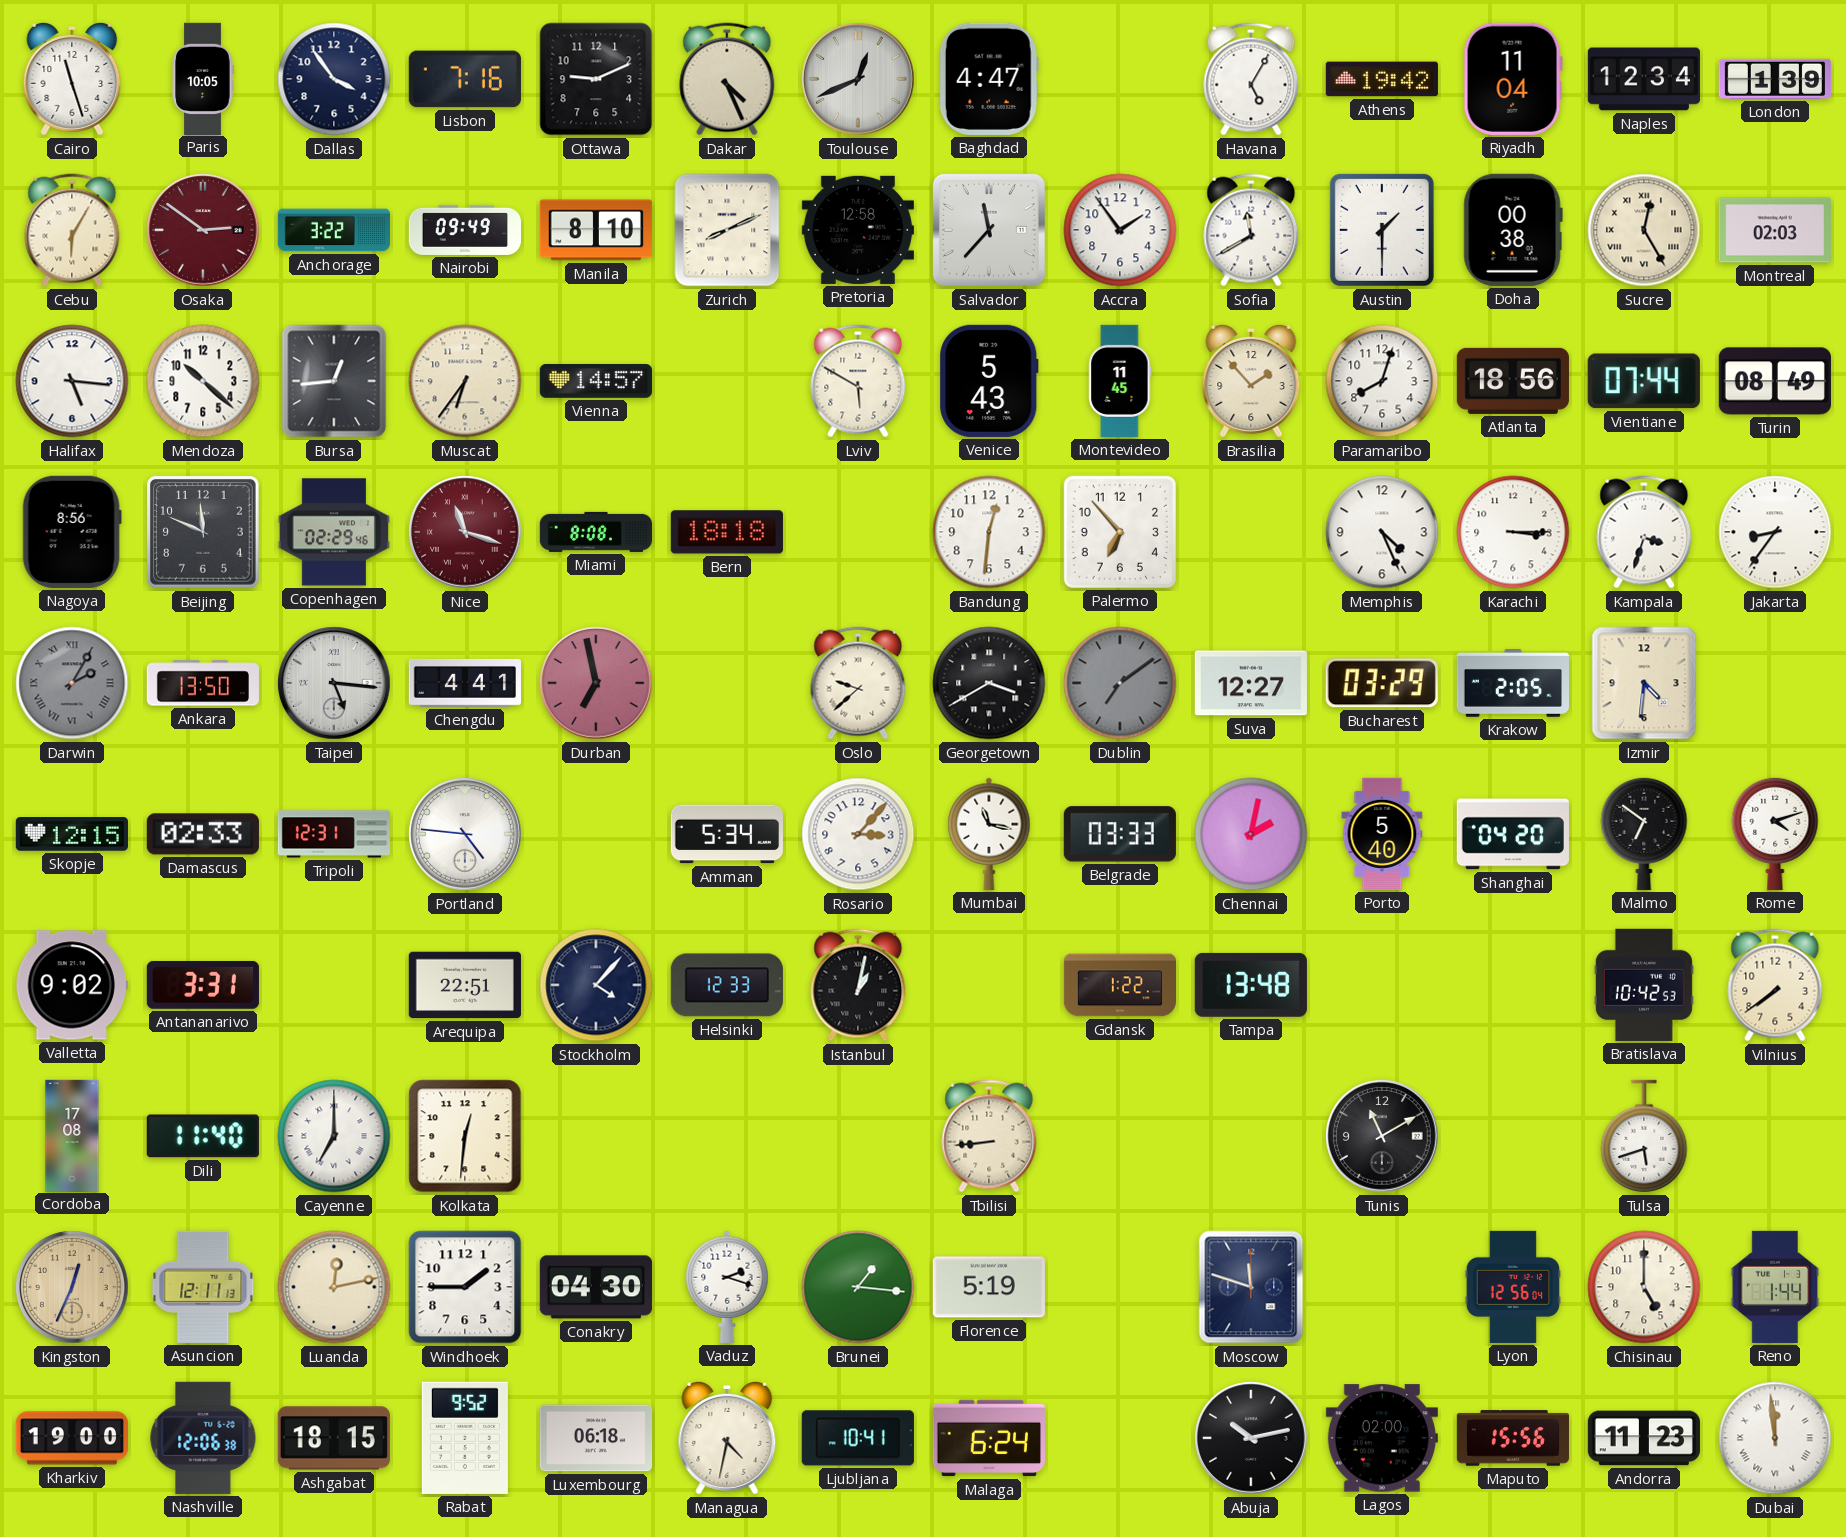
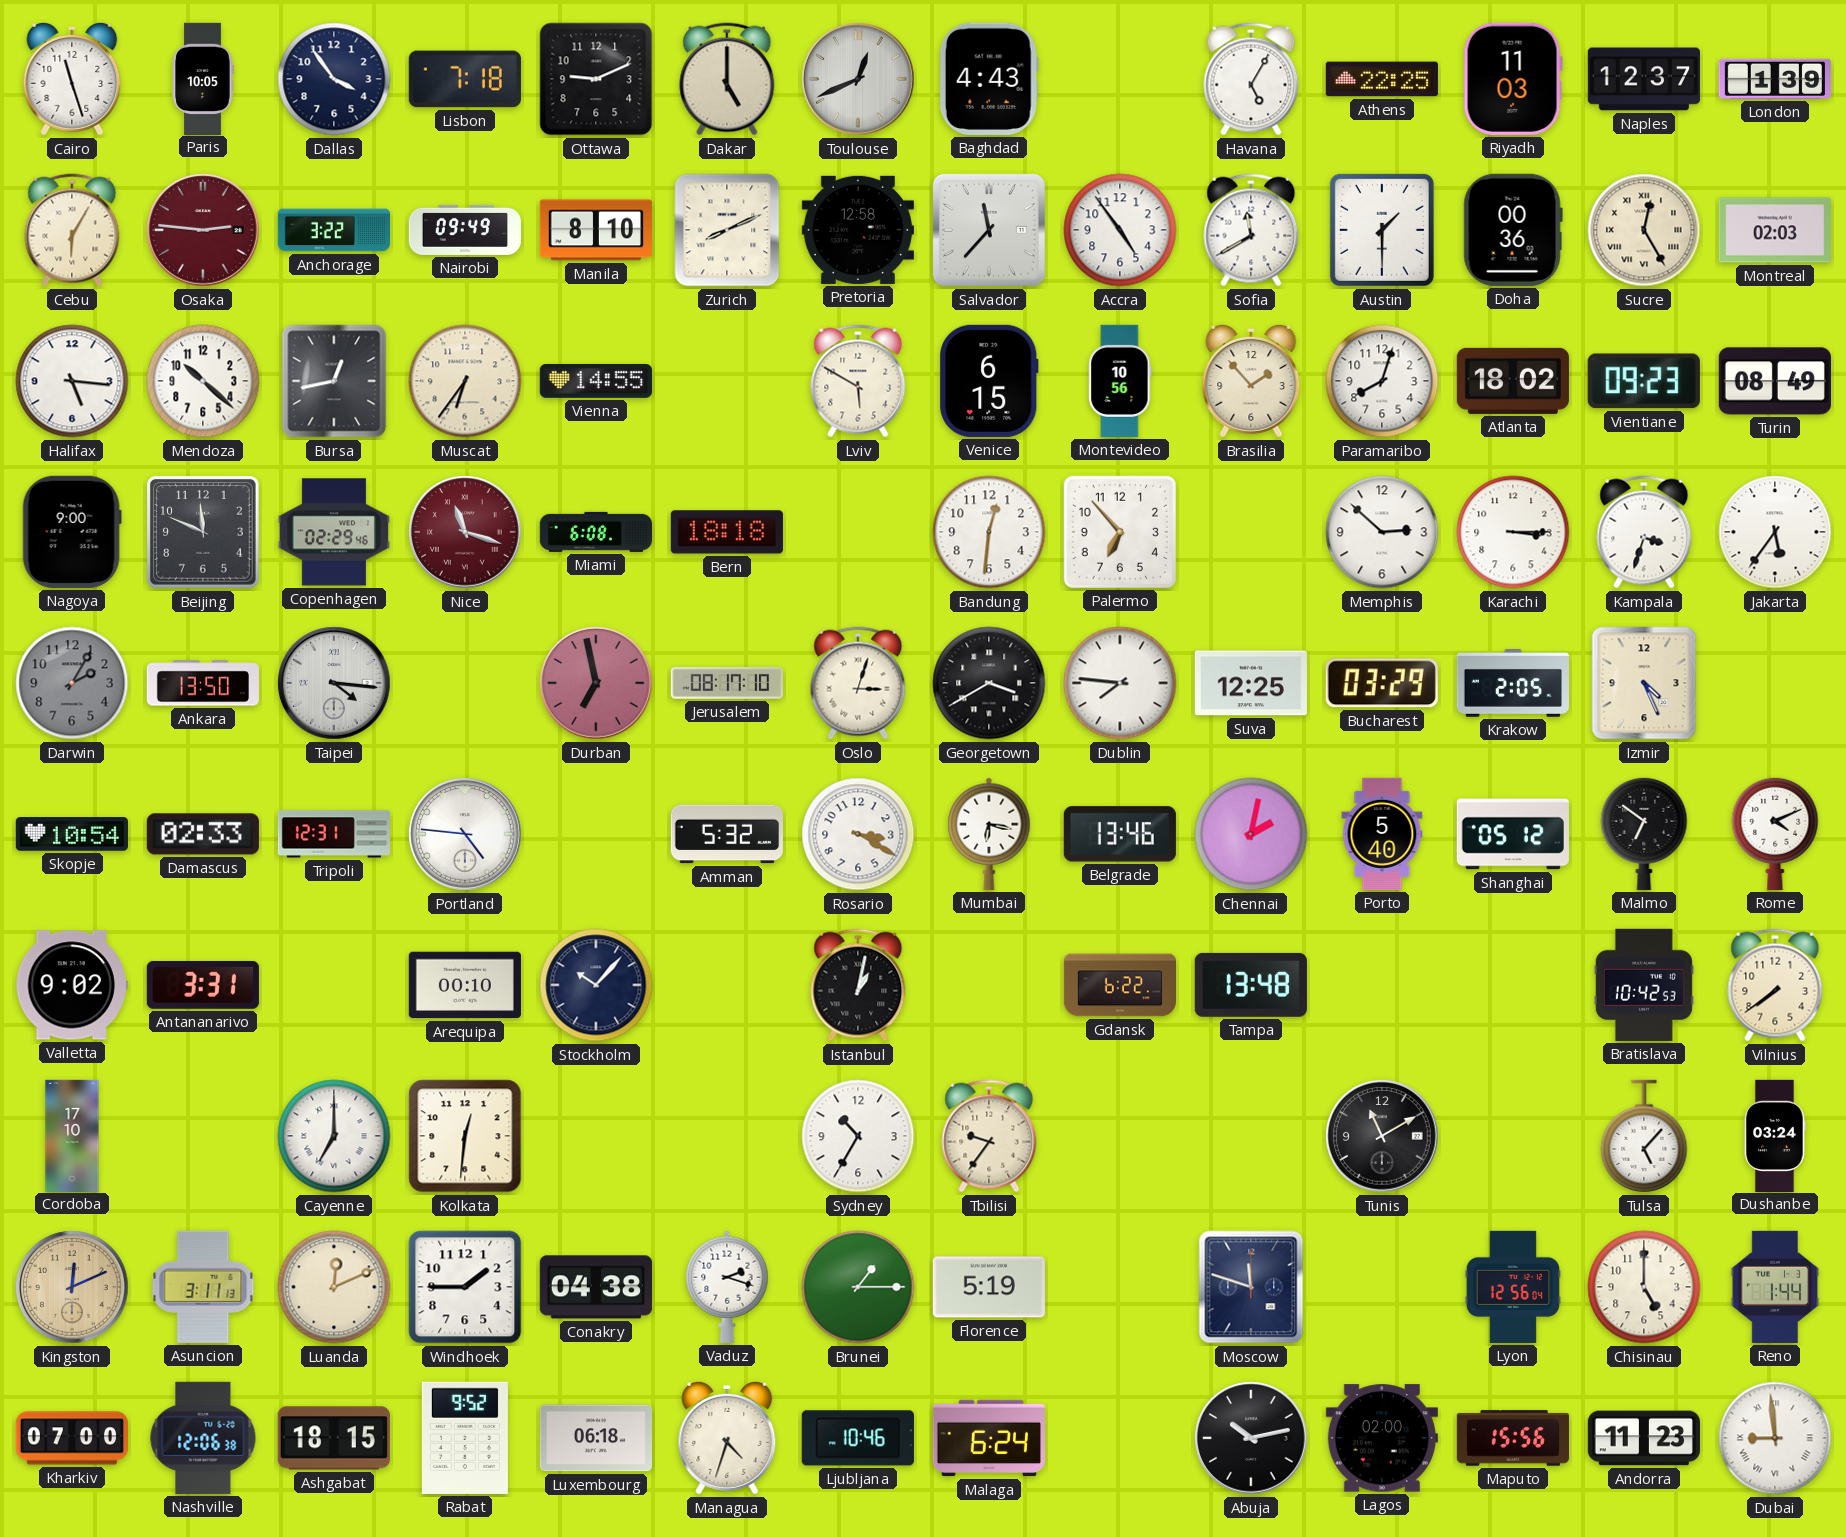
Lisbon: 7:16 -> 7:18
Dakar: 4:26 -> 5:00
Baghdad: 4:47 -> 4:43
Athens: 19:42 -> 22:25
Riyadh: 11:04 -> 11:03
Naples: 12:34 -> 12:37
Osaka: 2:51 -> 2:46
Accra: 1:54 -> 4:54
Doha: 00:38 -> 00:36
Bursa: 12:44 -> 12:43
Vienna: 14:57 -> 14:55
Venice: 5:43 -> 6:15
Montevideo: 11:45 -> 10:56
Atlanta: 18:56 -> 18:02
Vientiane: 07:44 -> 09:23
Nagoya: 8:56 -> 9:00
Miami: 8:08 -> 6:08
Memphis: 4:26 -> 2:52
Jakarta: 8:36 -> 5:36
Darwin numerals: Roman -> Arabic
Taipei: 5:16 -> 4:16
Chengdu: 4:41 -> none
Jerusalem: none -> 08:17
Oslo: 9:38 -> 3:03
Dublin: 7:09 -> 7:46
Dublin dial: grey -> white
Suva: 12:27 -> 12:25
Izmir: 4:31 -> 4:26
Skopje: 12:15 -> 10:54
Amman: 5:34 -> 5:32
Rosario: 3:07 -> 3:20
Mumbai: 11:17 -> 6:17
Belgrade: 03:33 -> 13:46
Shanghai: 04:20 -> 05:12
Rome: 4:12 -> 4:11
Arequipa: 22:51 -> 00:10
Stockholm: 4:07 -> 10:07
Helsinki: 12:33 -> none
Gdansk: 1:22 -> 6:22
Cordoba: 17:08 -> 17:10
Dili: 11:40 -> none
Sydney: none -> 10:35
Tbilisi: 8:44 -> 9:36
Tulsa: 5:42 -> 5:07
Dushanbe: none -> 03:24
Kingston: 12:34 -> 12:11
Asuncion: 12:11 -> 3:11
Luanda: 12:13 -> 12:11
Conakry: 04:30 -> 04:38
Brunei: 1:16 -> 1:15
Kharkiv: 19:00 -> 07:00
Managua: 4:32 -> 4:33
Ljubljana: 10:41 -> 10:46
Dubai: 11:59 -> 8:59
